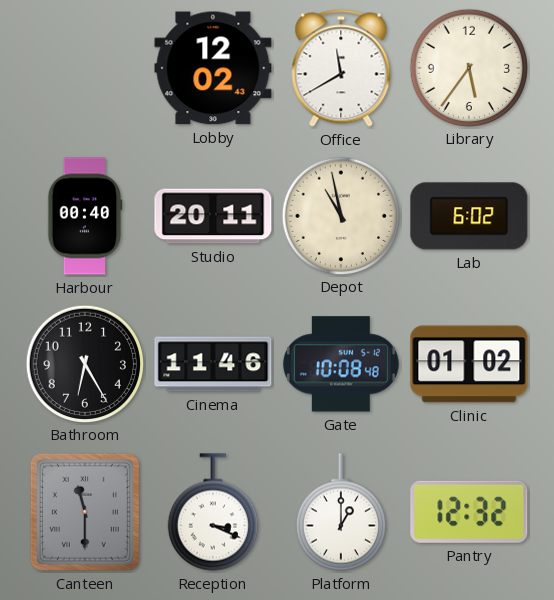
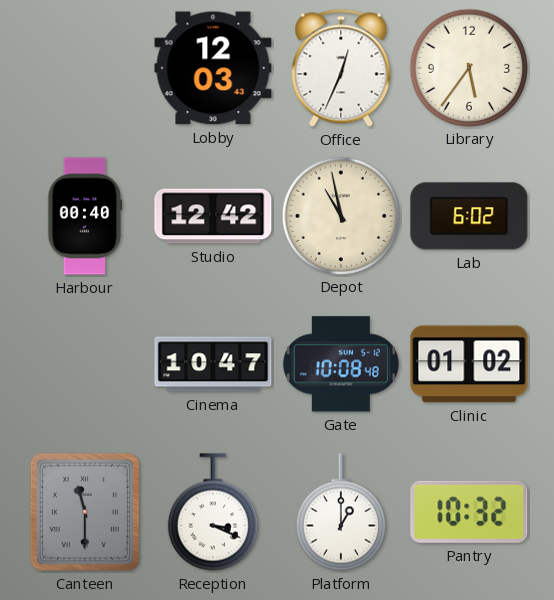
Lobby: 12:02 -> 12:03
Office: 11:40 -> 12:34
Studio: 20:11 -> 12:42
Bathroom: 6:25 -> none
Cinema: 11:46 -> 10:47
Pantry: 12:32 -> 10:32
